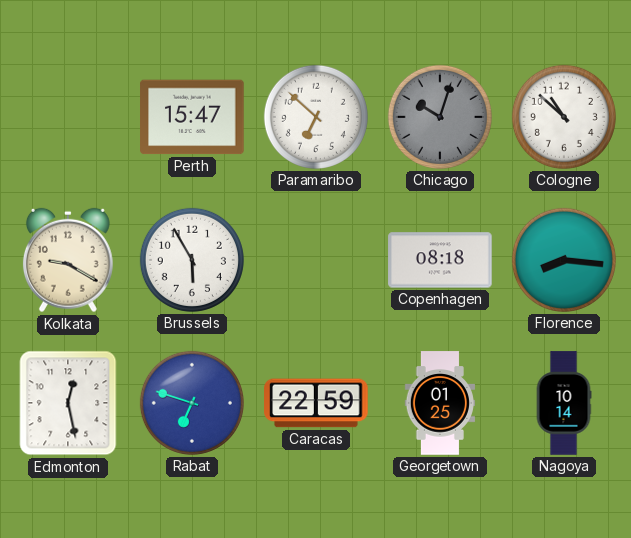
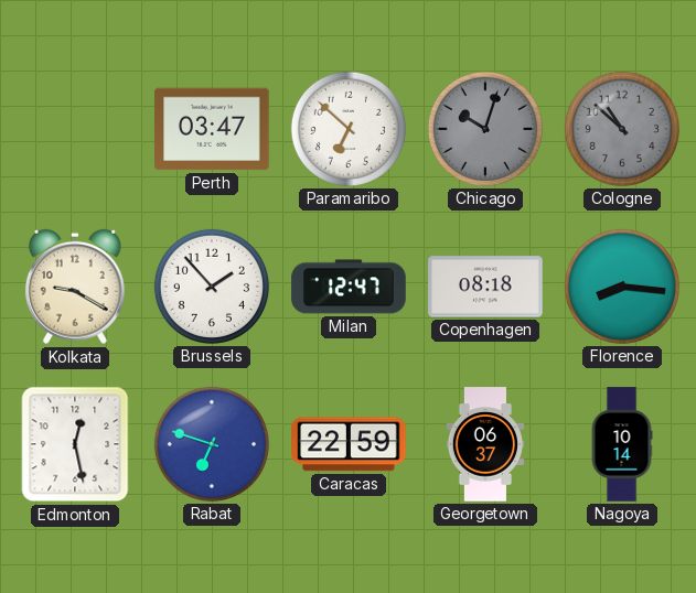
Perth: 15:47 -> 03:47
Cologne dial: white -> grey
Brussels: 5:55 -> 1:53
Milan: none -> 12:47
Georgetown: 01:25 -> 06:37
